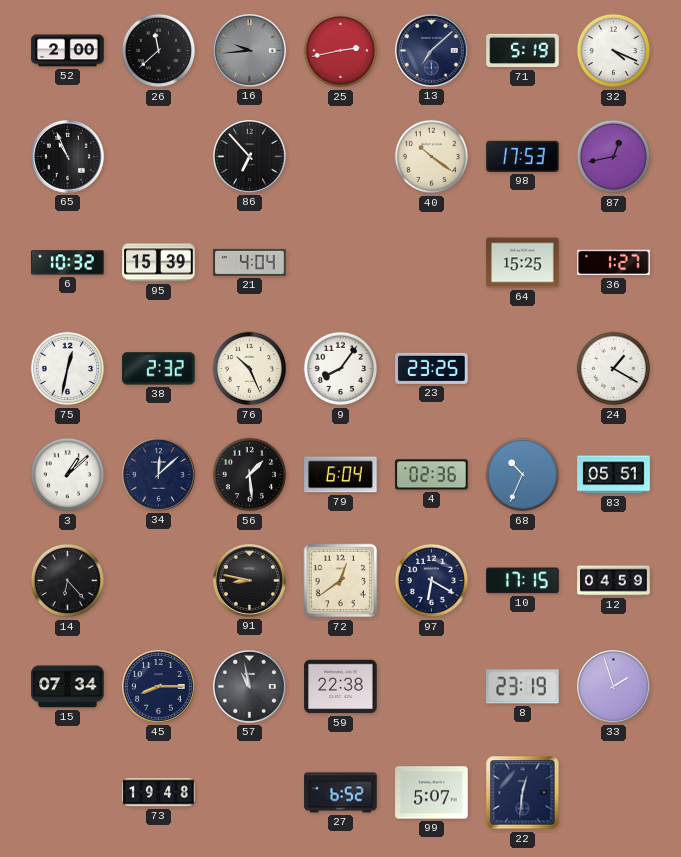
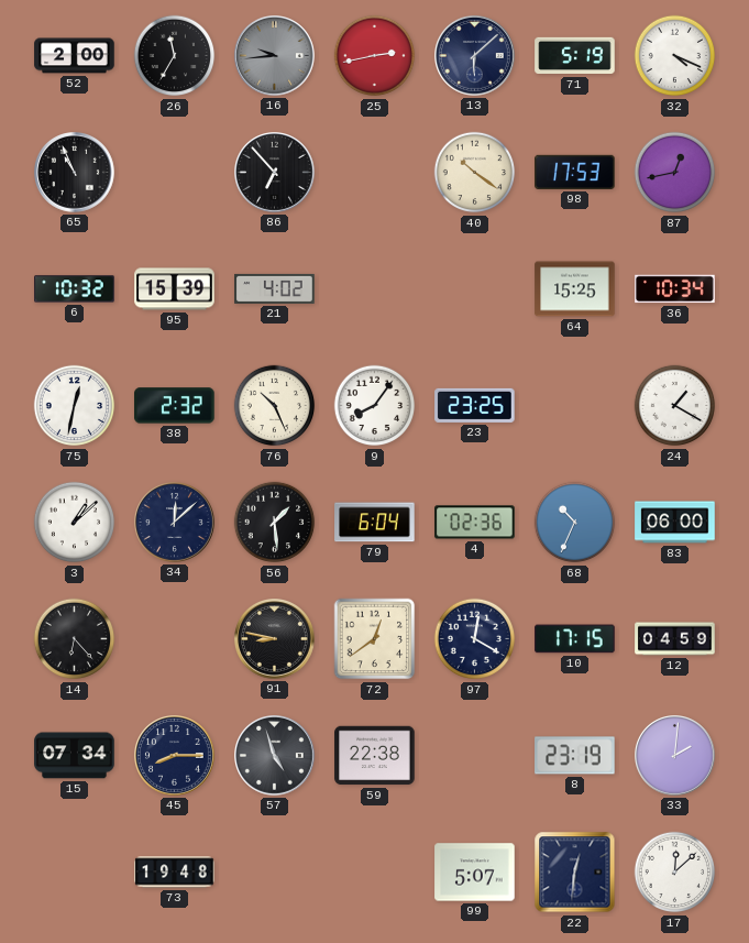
26: 11:38 -> 11:35
13: 7:08 -> 6:08
21: 4:04 -> 4:02
36: 1:27 -> 10:34
83: 05:51 -> 06:00
97: 6:20 -> 12:20
57: 10:58 -> 4:57
33: 1:57 -> 2:01
27: 6:52 -> none
17: none -> 12:08
